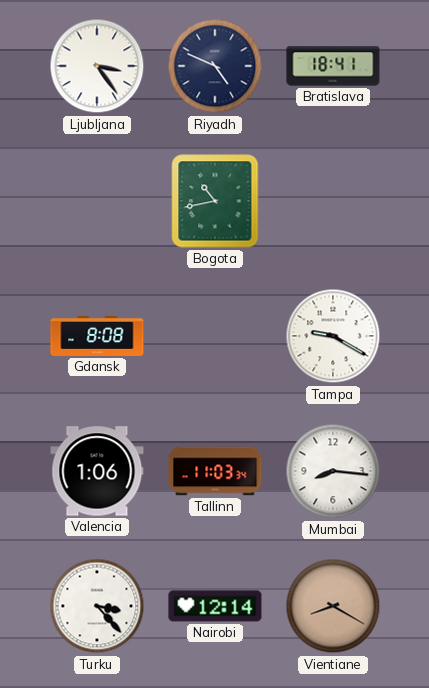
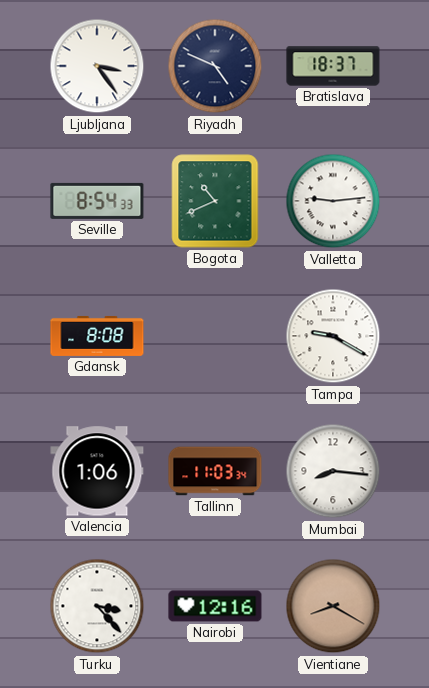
Bratislava: 18:41 -> 18:37
Seville: none -> 8:54
Bogota: 10:43 -> 10:41
Valletta: none -> 9:14
Nairobi: 12:14 -> 12:16
